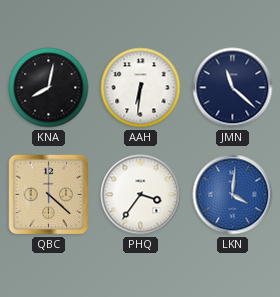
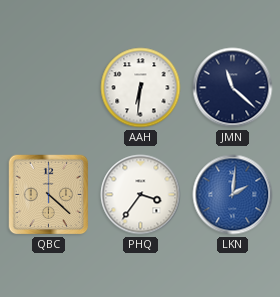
KNA: 8:02 -> none
LKN: 4:01 -> 2:01
